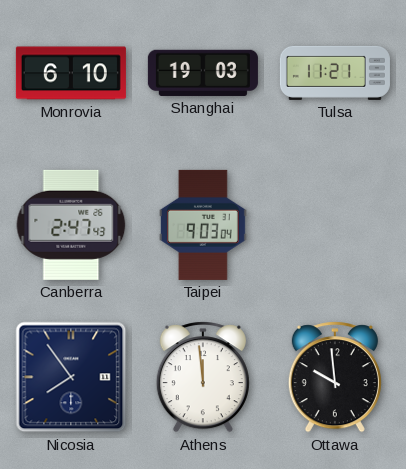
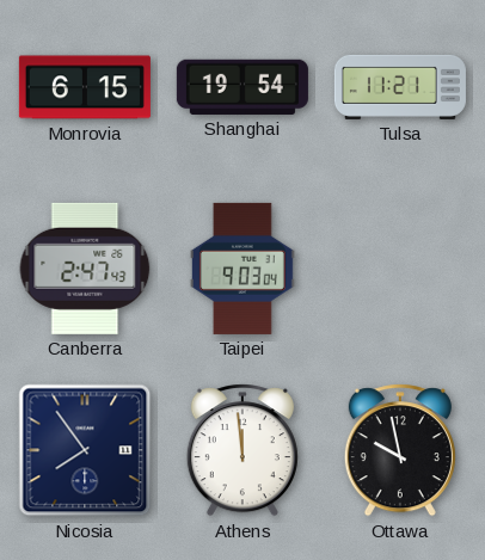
Monrovia: 6:10 -> 6:15
Shanghai: 19:03 -> 19:54
Ottawa: 9:59 -> 9:58
